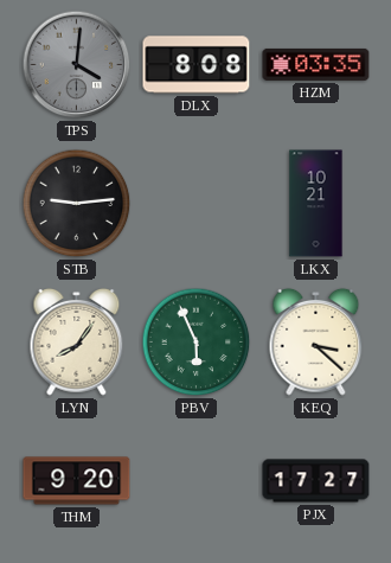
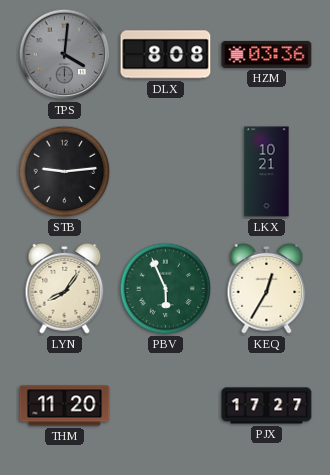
HZM: 03:35 -> 03:36
KEQ: 3:22 -> 12:35
THM: 9:20 -> 11:20
